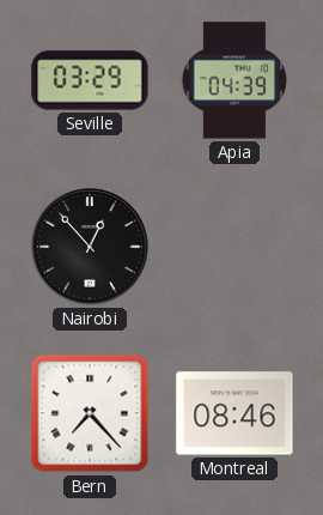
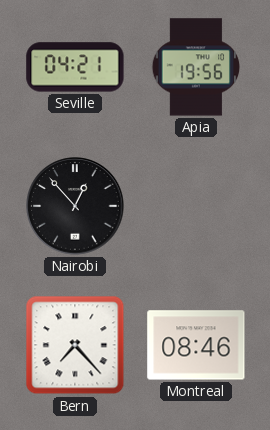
Seville: 03:29 -> 04:21
Apia: 04:39 -> 19:56
